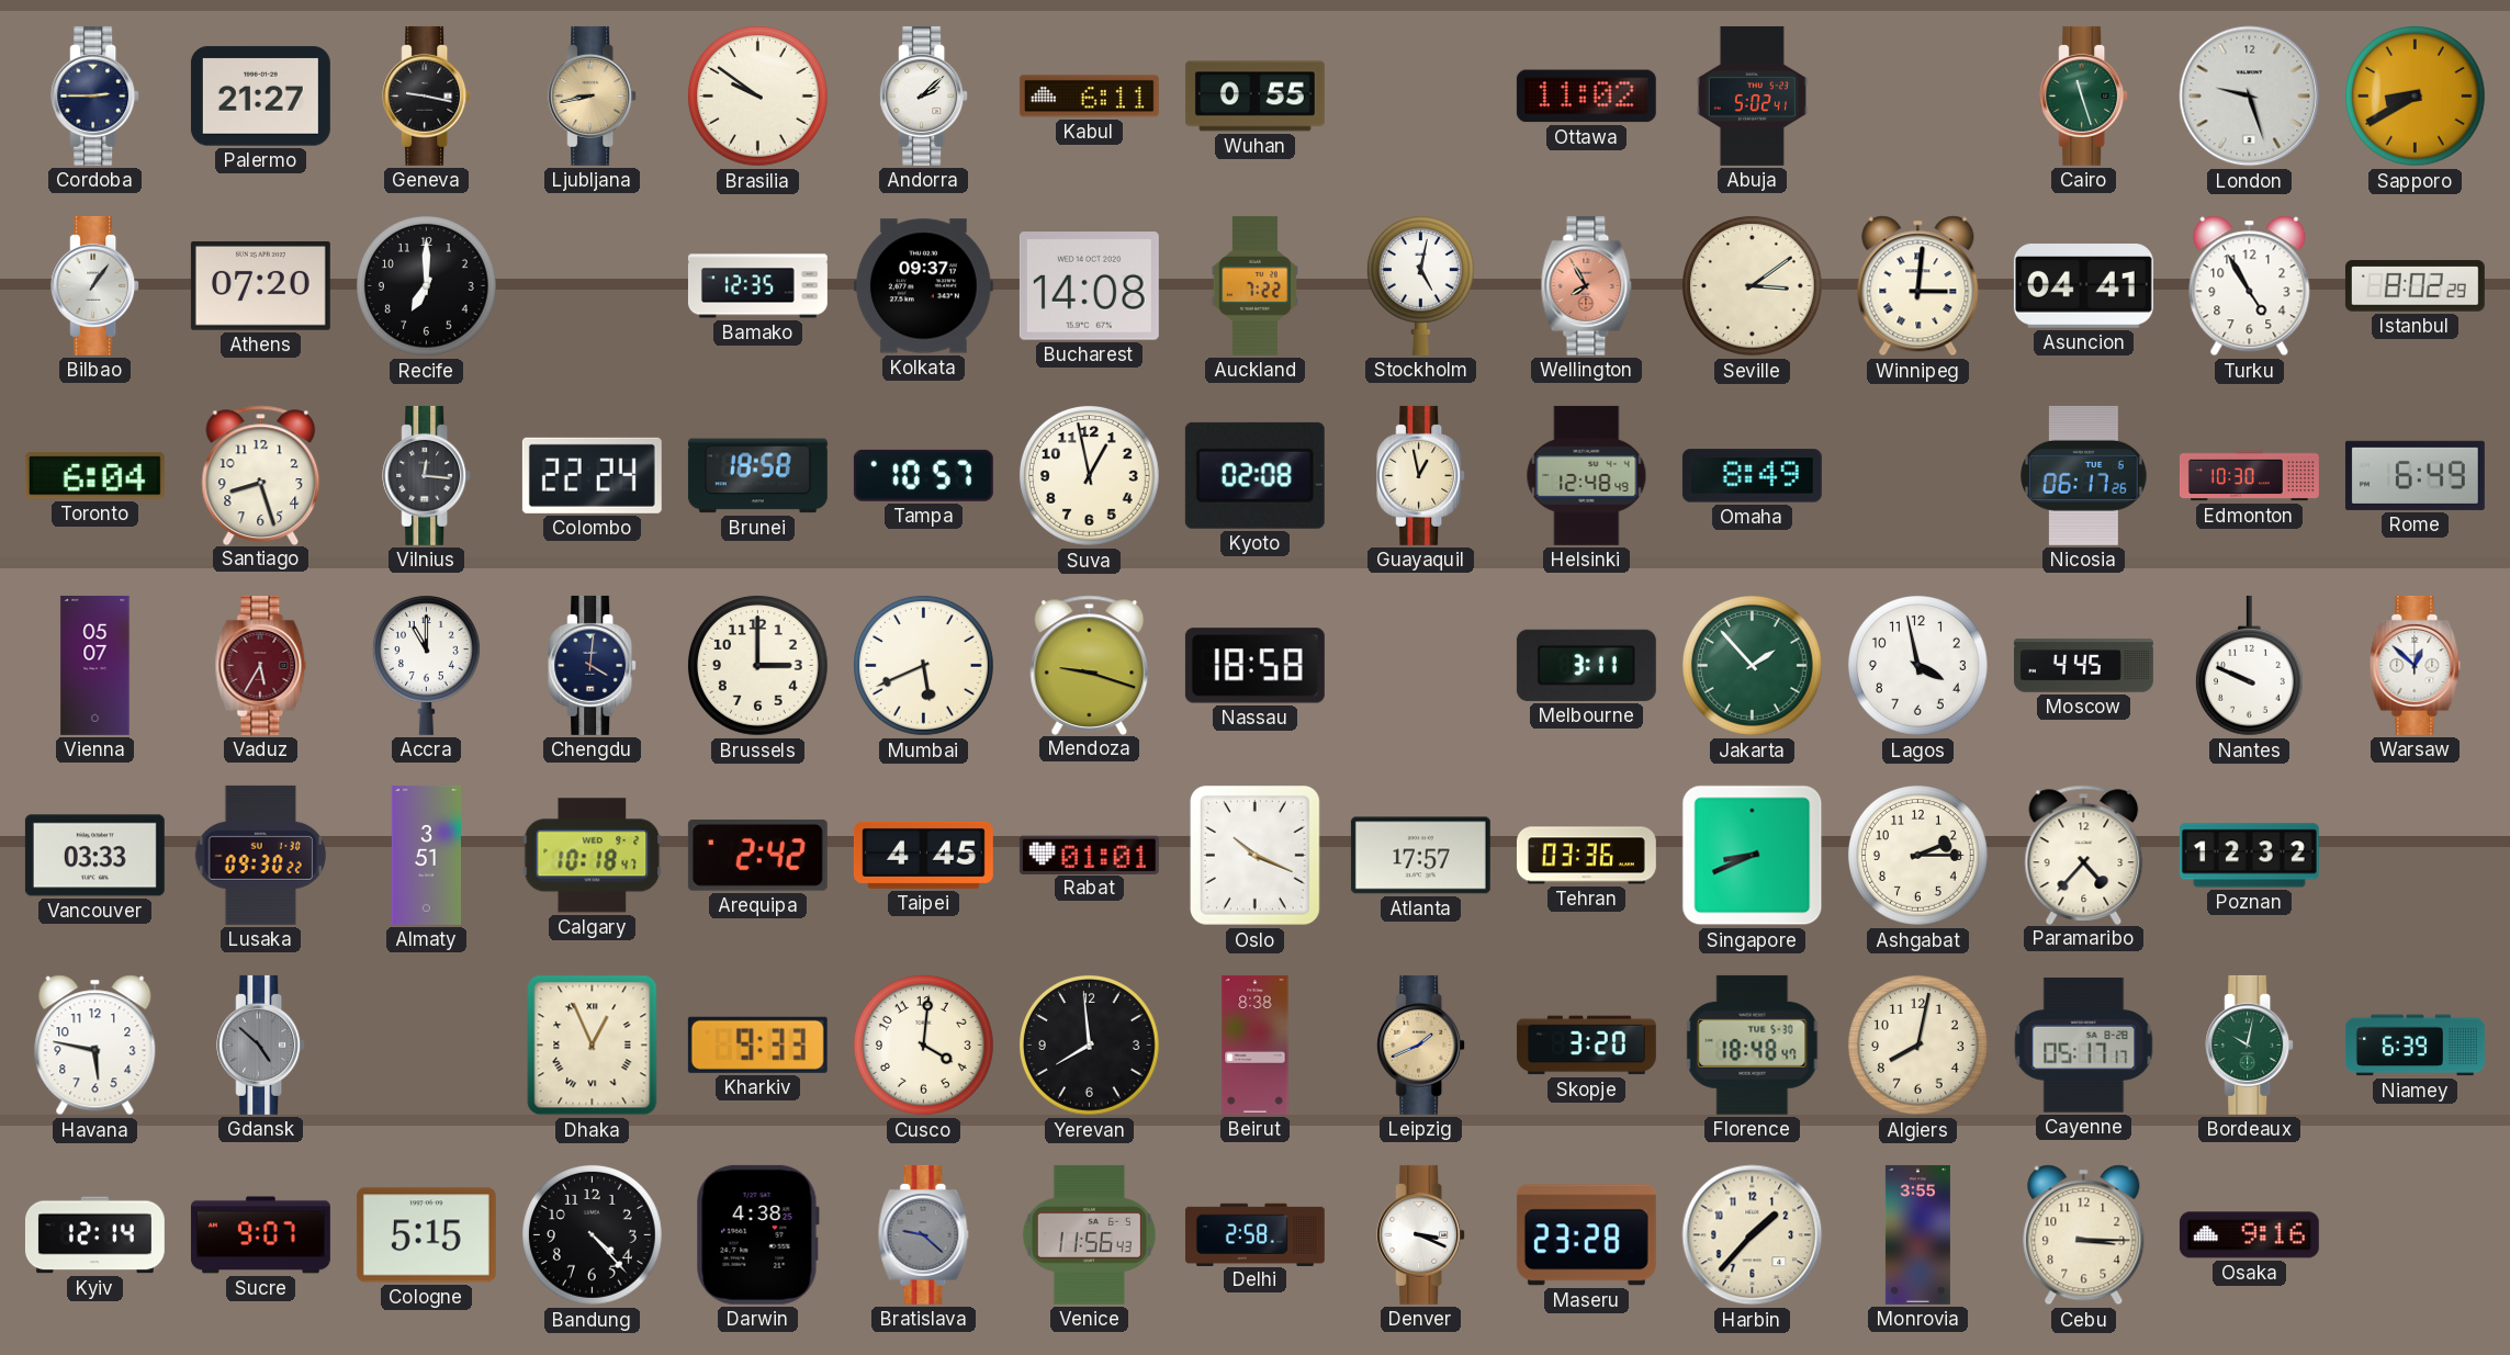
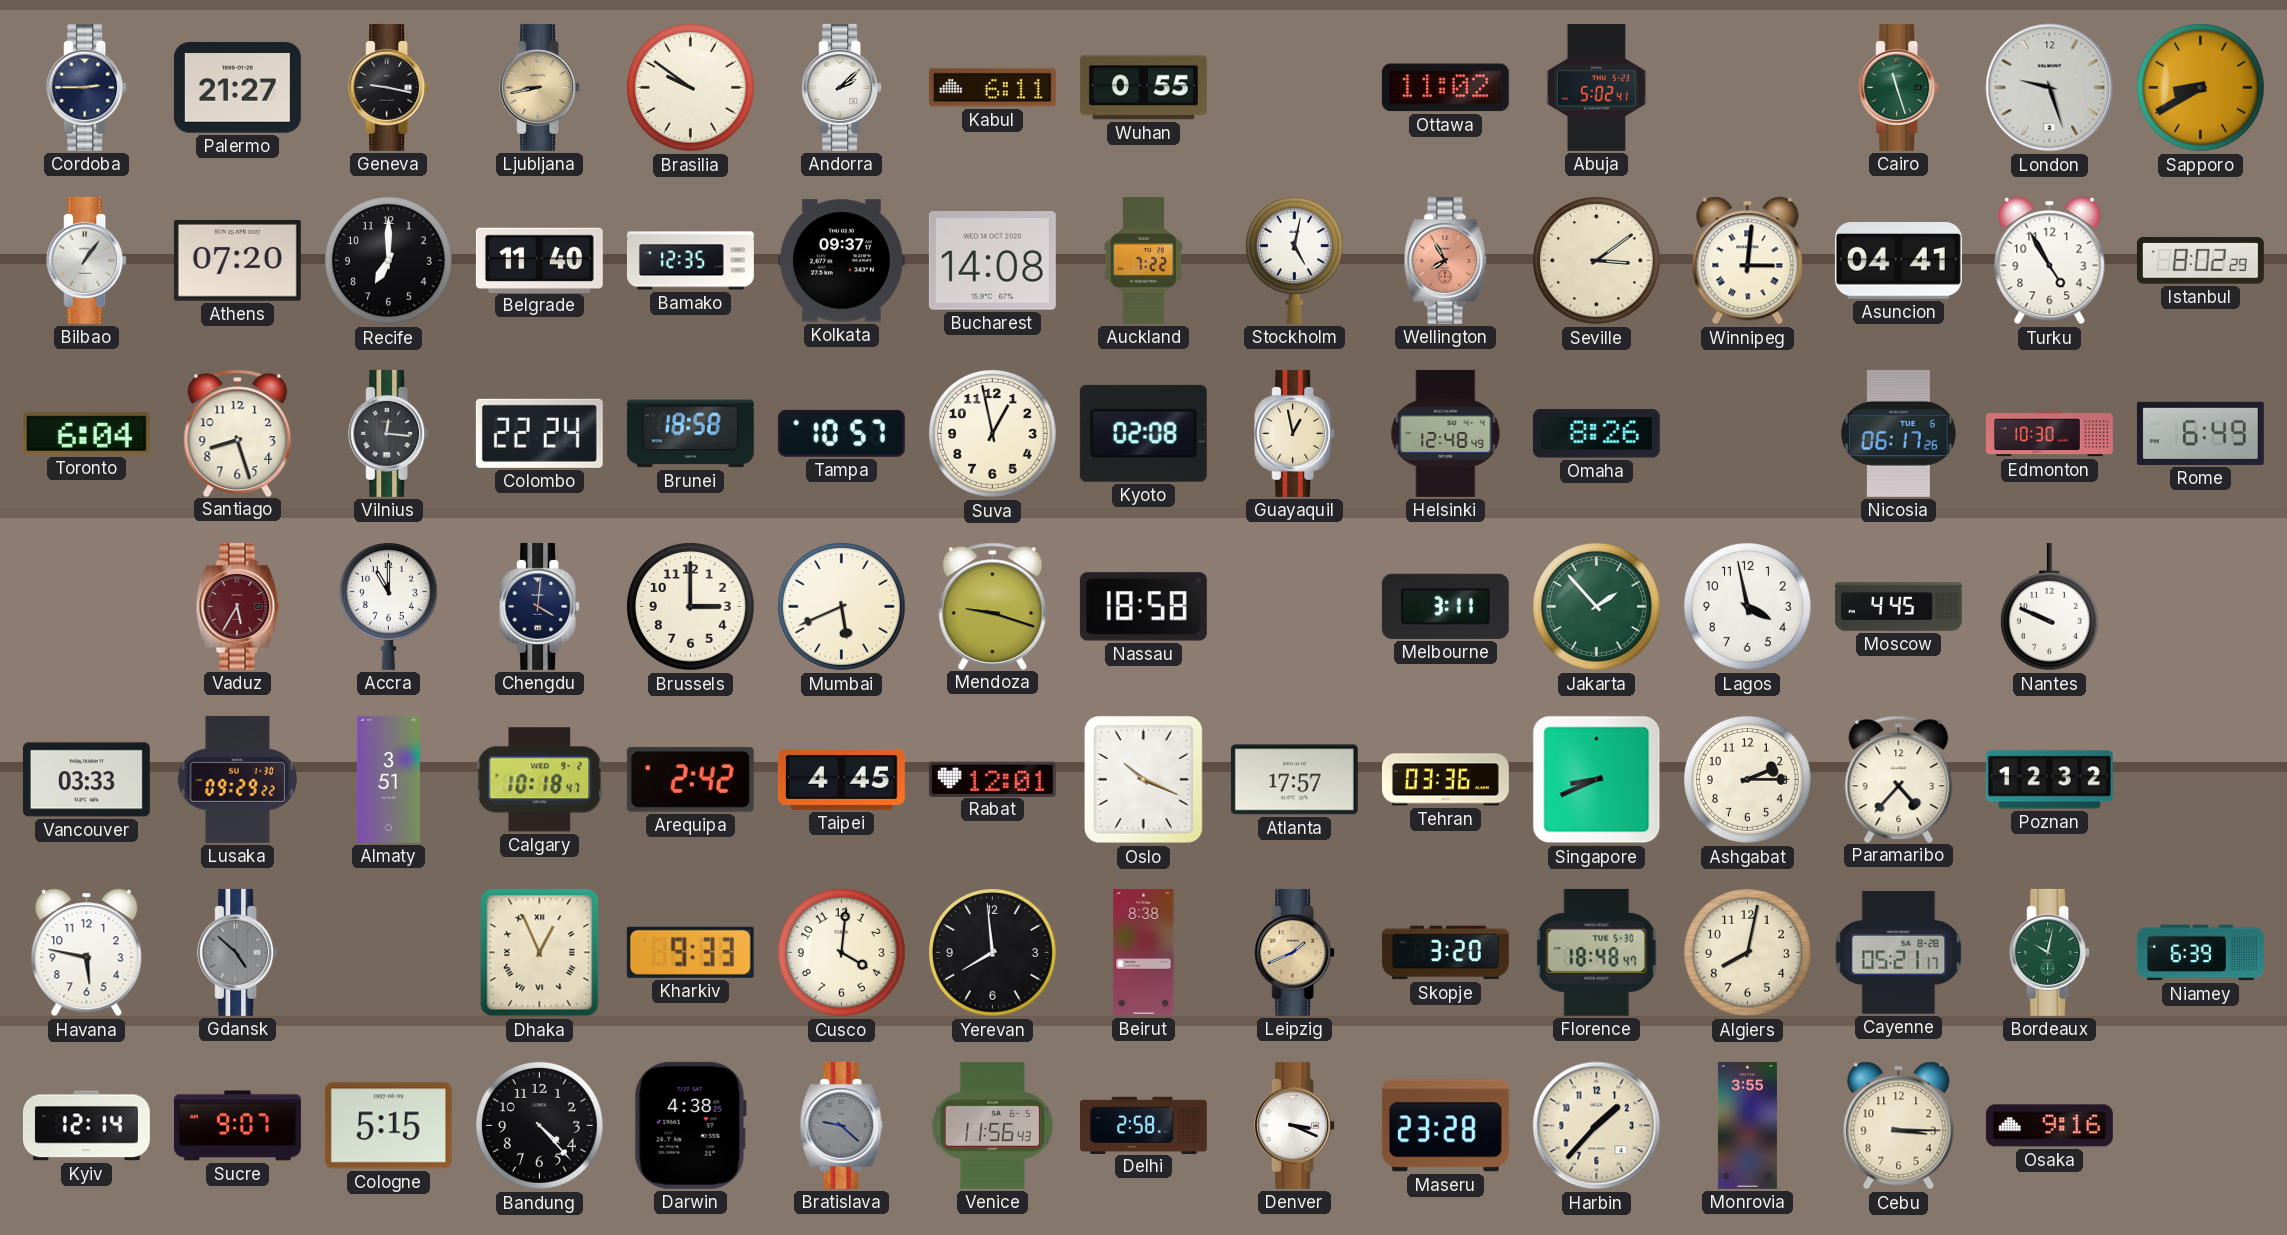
Belgrade: none -> 11:40
Omaha: 8:49 -> 8:26
Vienna: 05:07 -> none
Warsaw: 12:52 -> none
Lusaka: 09:30 -> 09:29
Rabat: 01:01 -> 12:01
Cayenne: 05:17 -> 05:21
